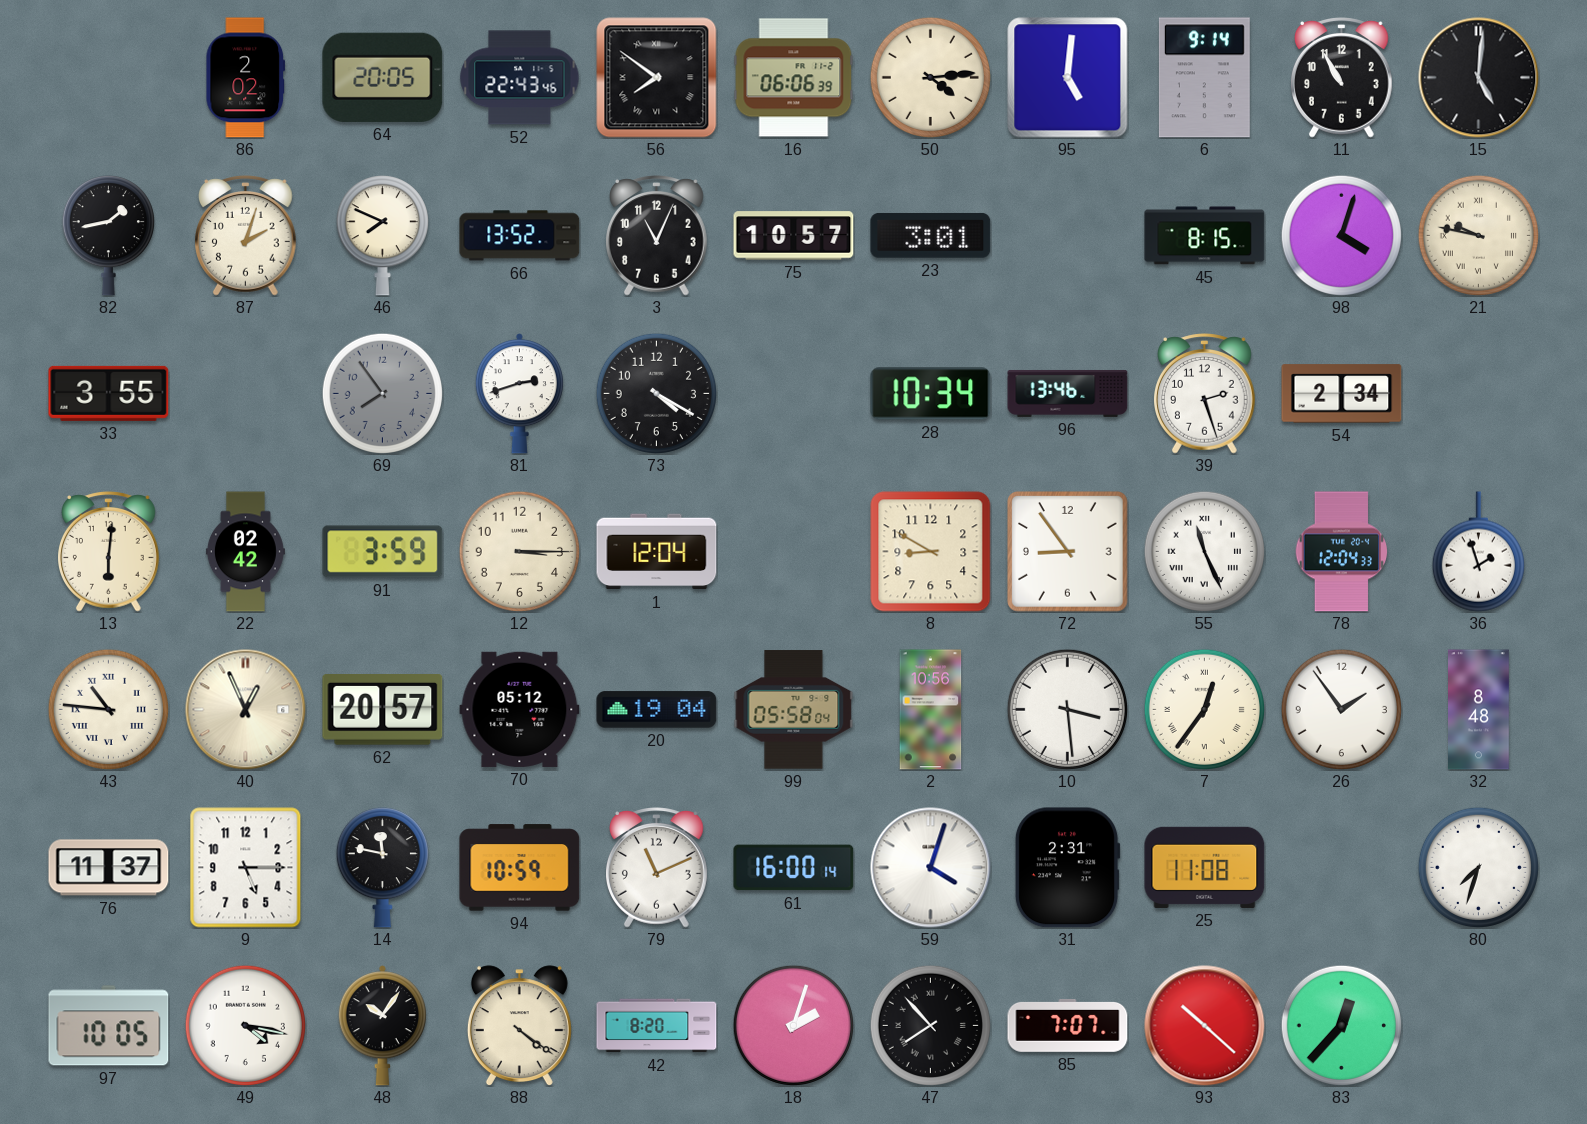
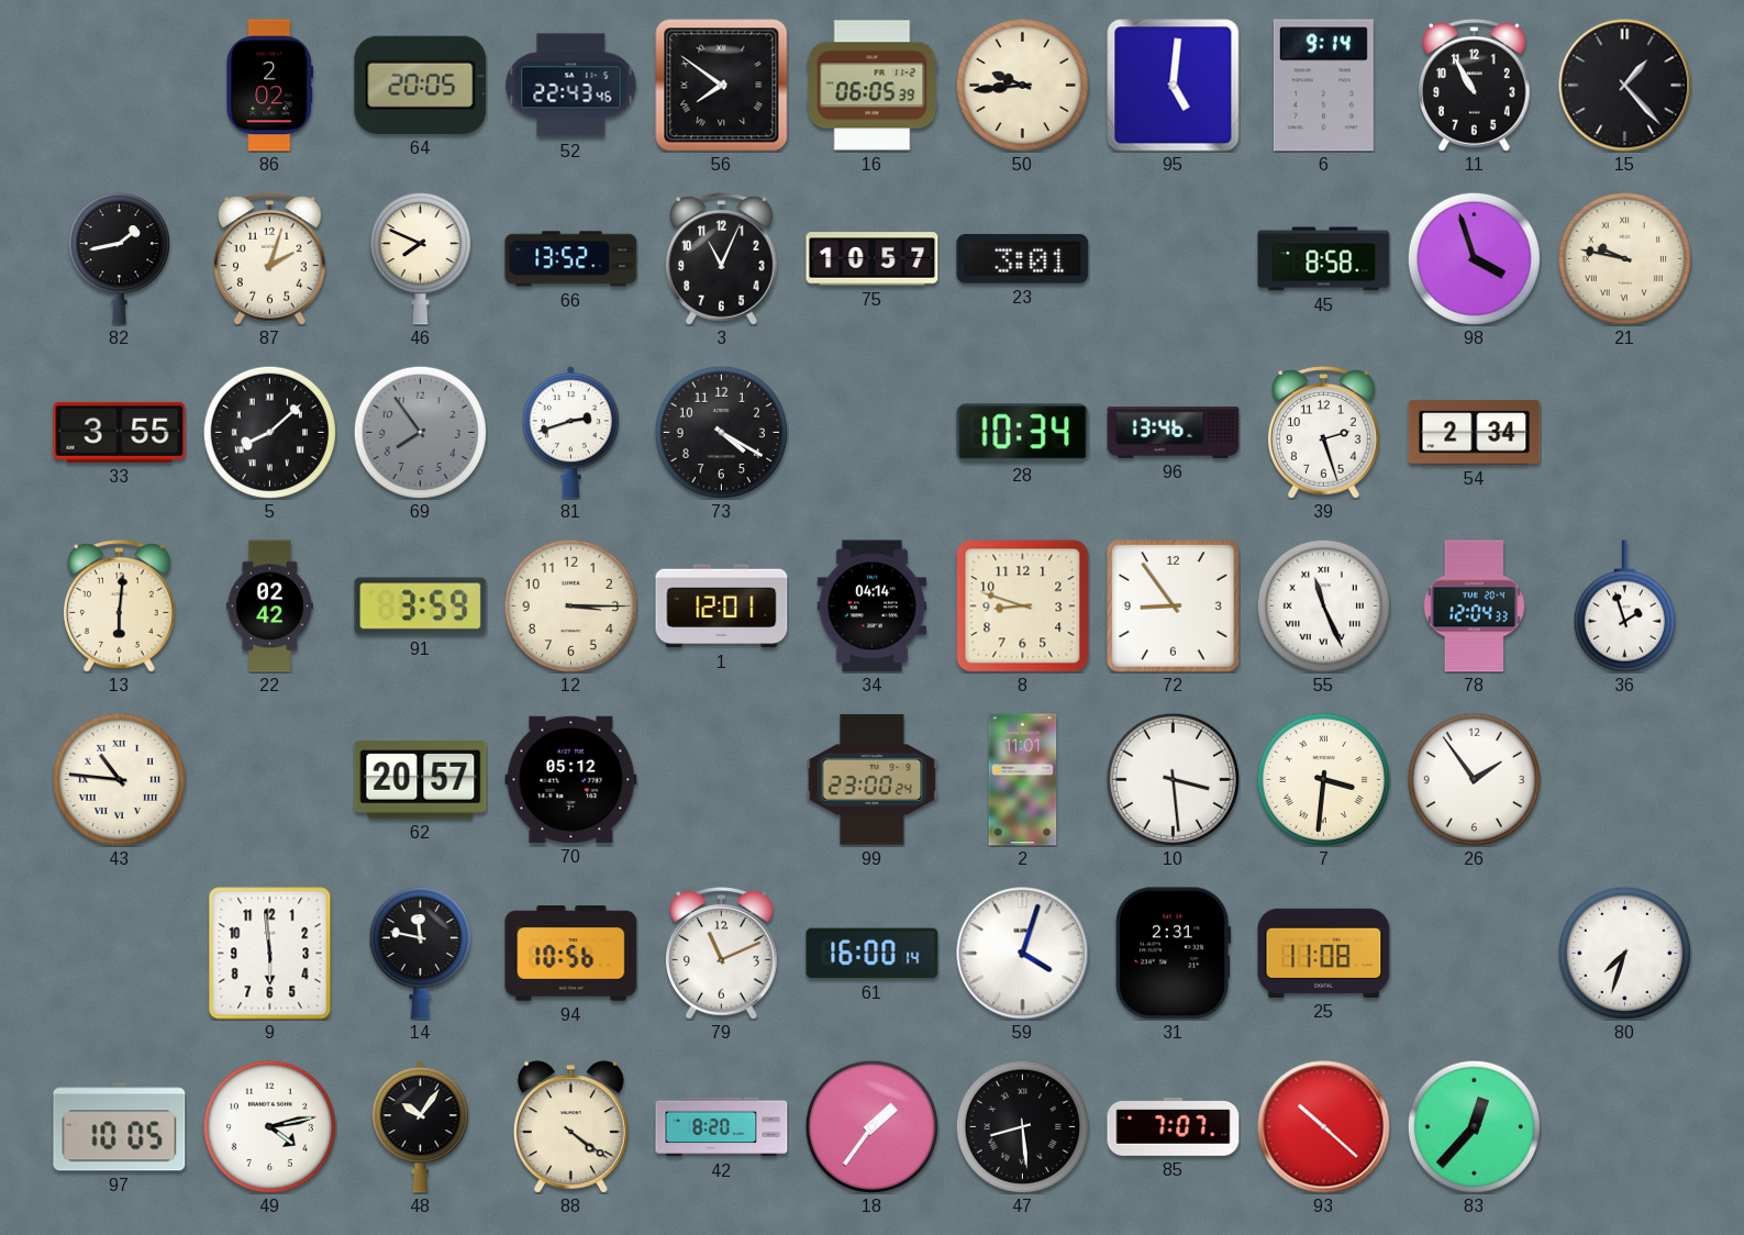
16: 06:06 -> 06:05
50: 4:14 -> 9:44
15: 5:01 -> 1:23
45: 8:15 -> 8:58
98: 4:03 -> 3:57
5: none -> 8:08
1: 12:04 -> 12:01
34: none -> 04:14
8: 8:50 -> 8:48
40: 12:56 -> none
20: 19:04 -> none
99: 05:58 -> 23:00
2: 10:56 -> 11:01
7: 12:36 -> 3:31
32: 8:48 -> none
76: 11:37 -> none
9: 5:15 -> 5:59
94: 10:59 -> 10:56
49: 4:17 -> 4:13
18: 2:03 -> 1:36
47: 7:53 -> 8:29
